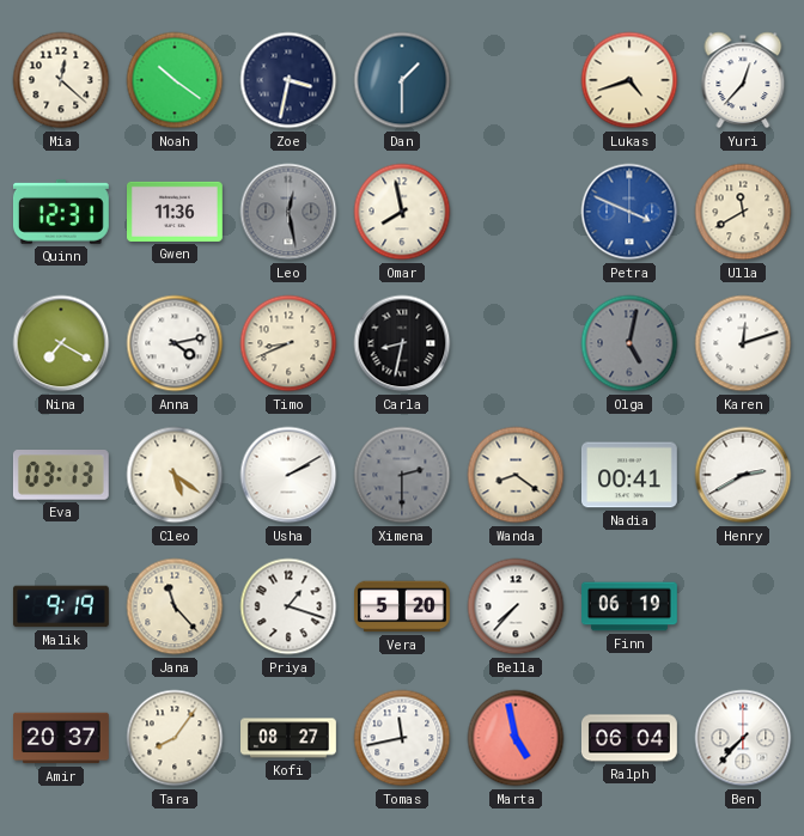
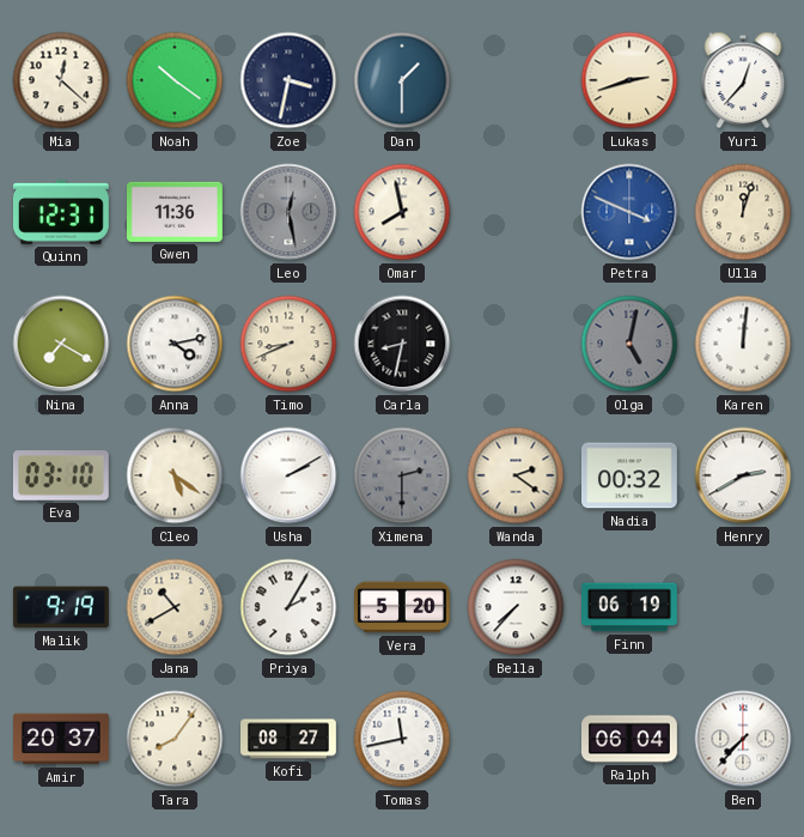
Lukas: 4:42 -> 2:42
Ulla: 11:40 -> 12:03
Karen: 12:12 -> 12:01
Eva: 03:13 -> 03:10
Wanda: 8:21 -> 2:21
Nadia: 00:41 -> 00:32
Jana: 11:23 -> 10:40
Priya: 1:18 -> 2:05
Marta: 4:58 -> none
